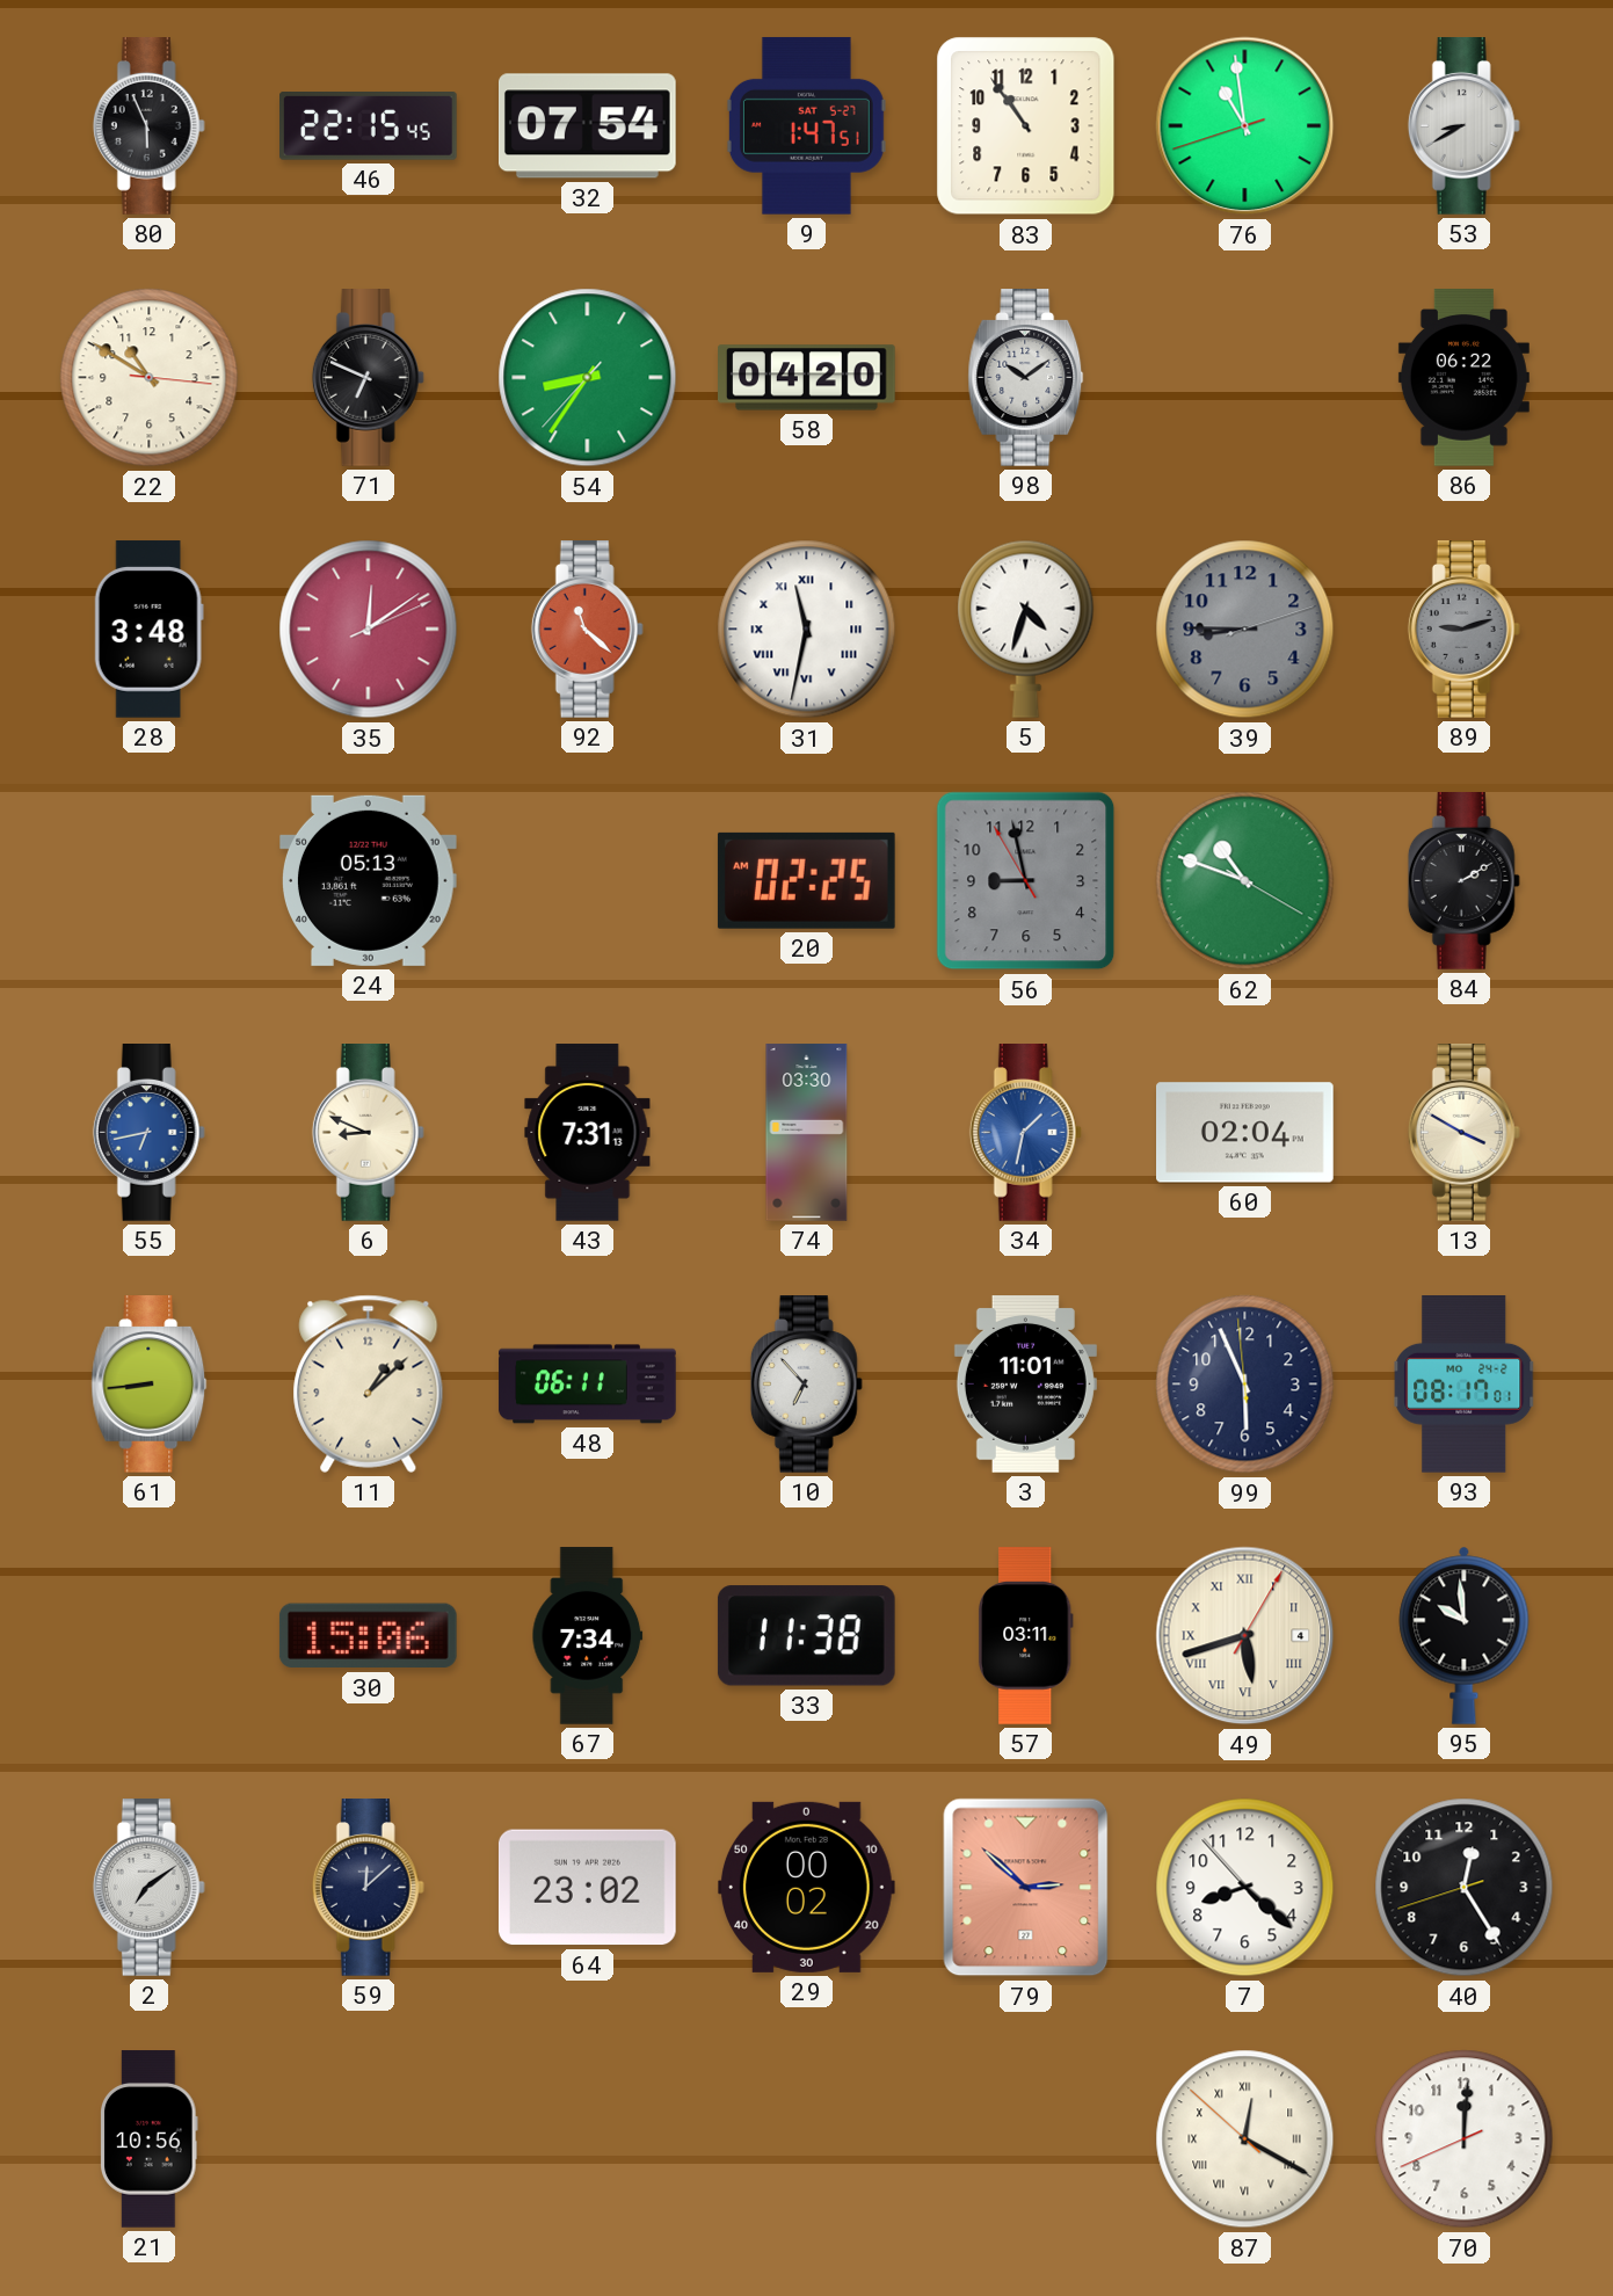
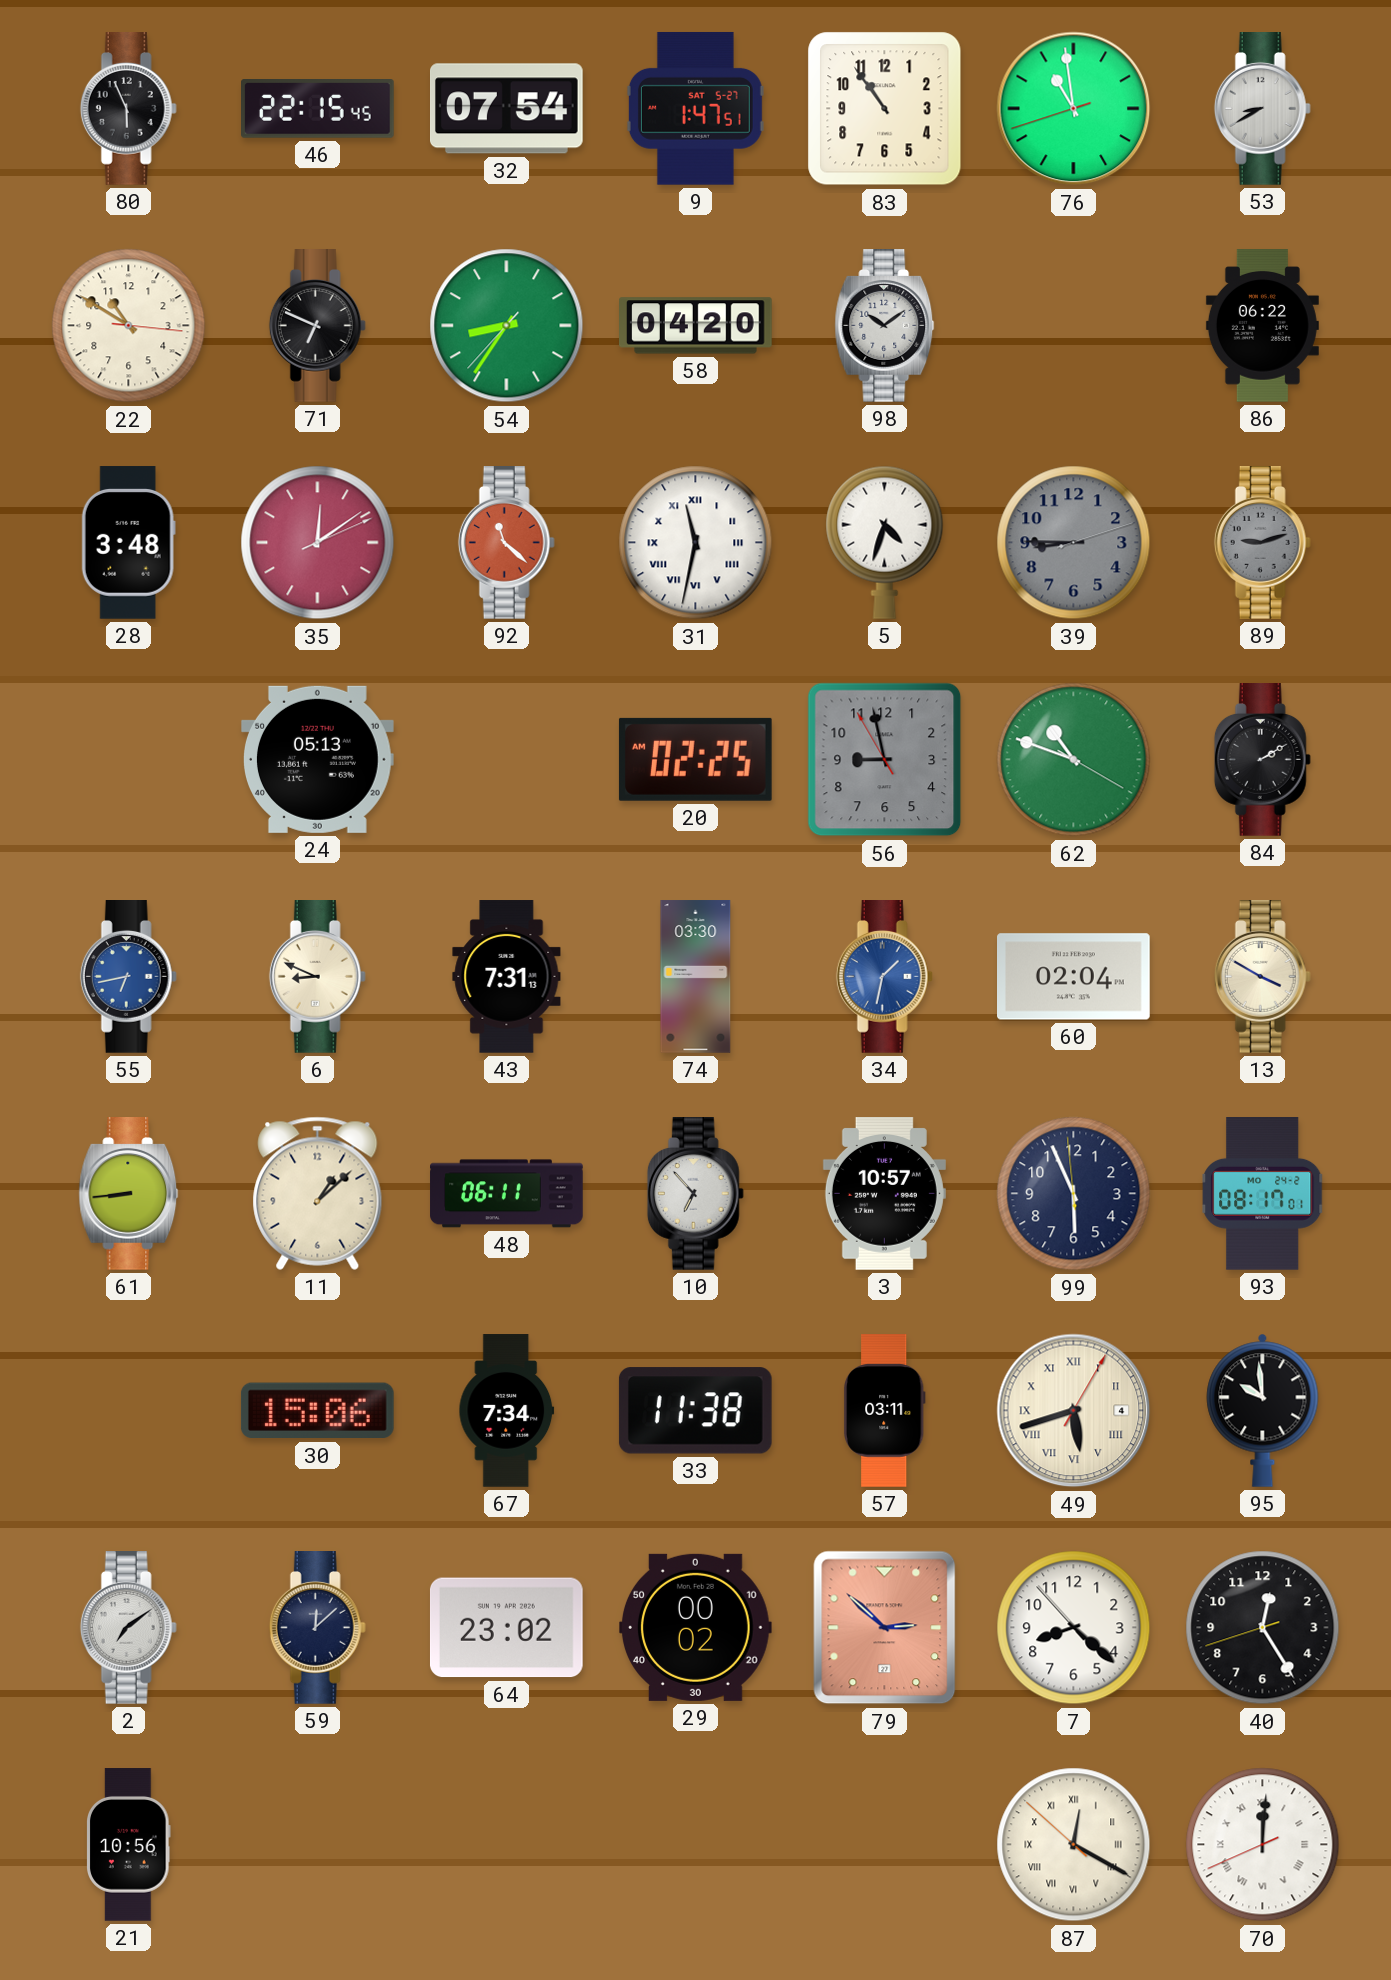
3: 11:01 -> 10:57
70 numerals: Arabic -> Roman
